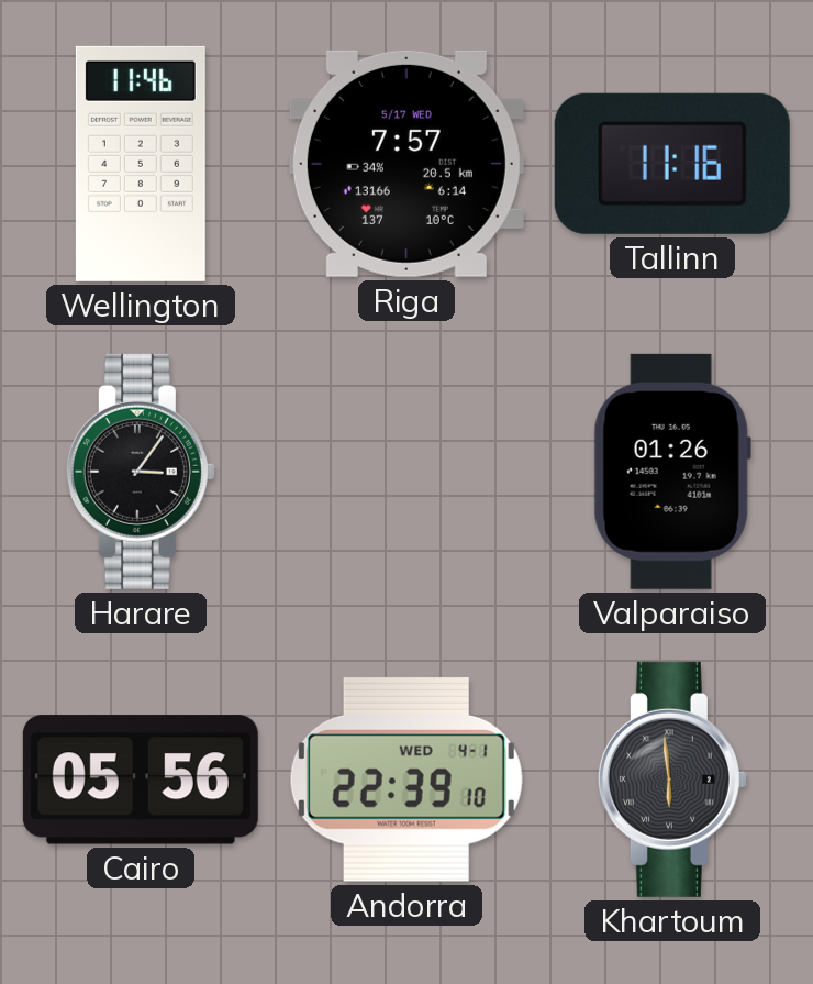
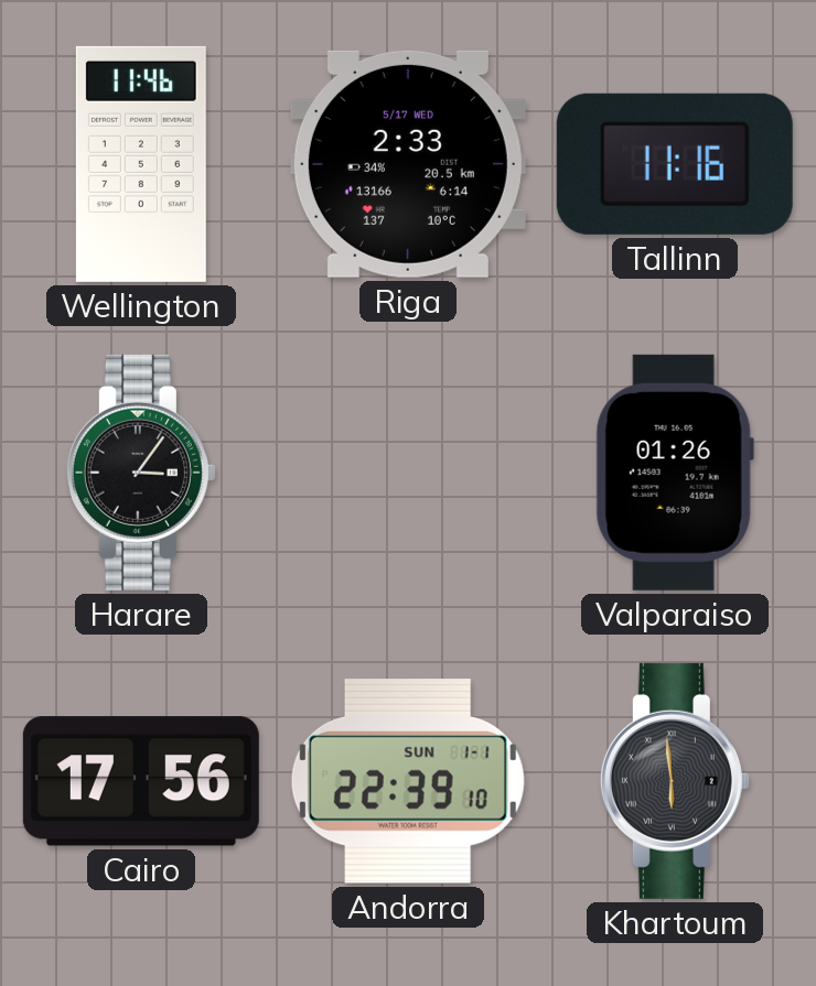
Riga: 7:57 -> 2:33
Cairo: 05:56 -> 17:56
Andorra date: WED 4-1 -> SUN 1-1
